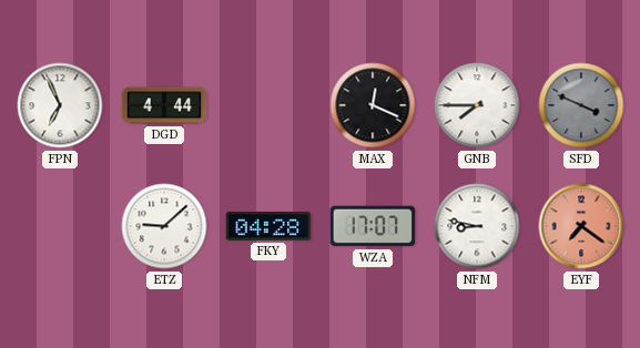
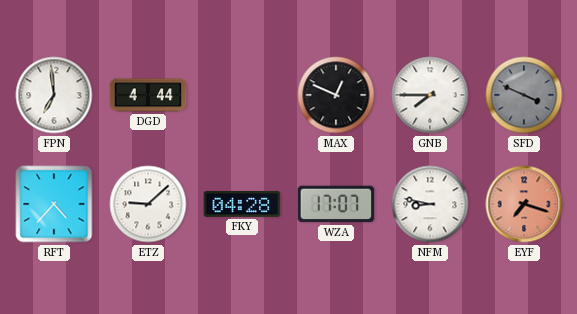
FPN: 6:56 -> 6:59
MAX: 12:19 -> 12:49
RFT: none -> 4:37
EYF: 7:21 -> 7:18
